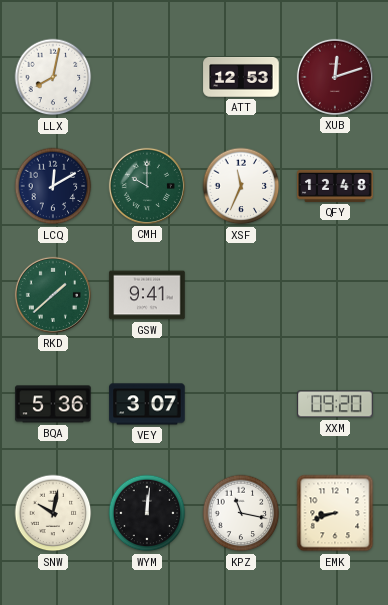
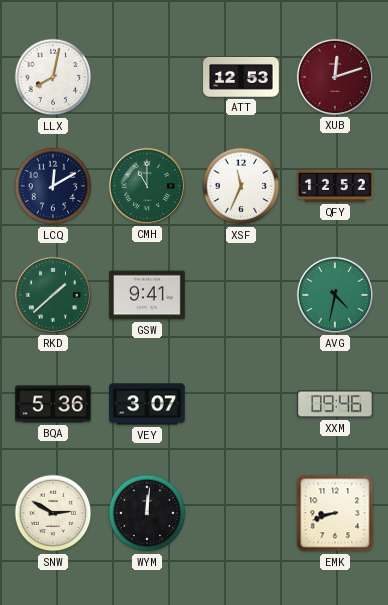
CMH: 10:00 -> 11:00
QFY: 12:48 -> 12:52
AVG: none -> 4:32
XXM: 09:20 -> 09:46
SNW: 10:02 -> 2:50
KPZ: 11:17 -> none
